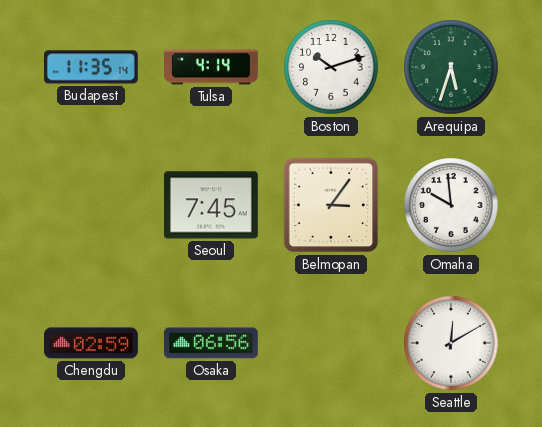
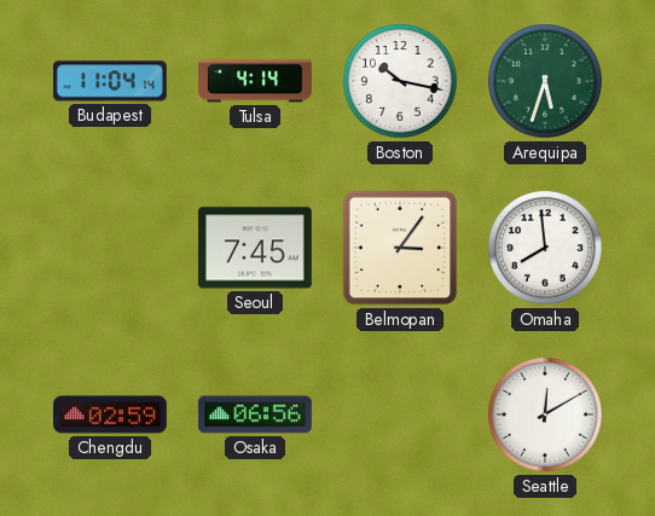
Budapest: 11:35 -> 11:04
Boston: 10:12 -> 10:17
Omaha: 9:59 -> 7:59
